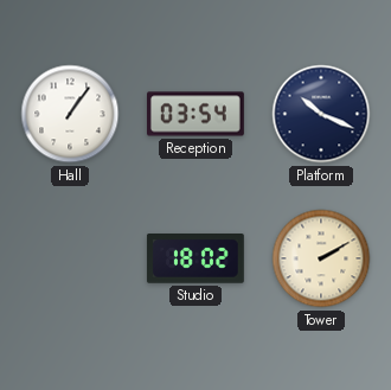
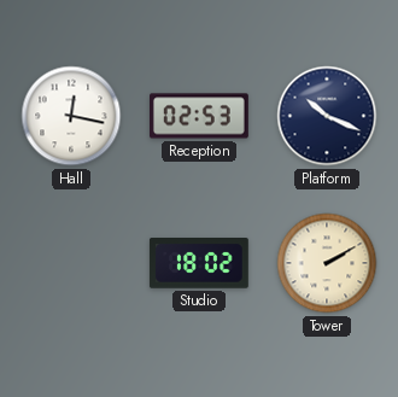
Hall: 1:06 -> 12:17
Reception: 03:54 -> 02:53
